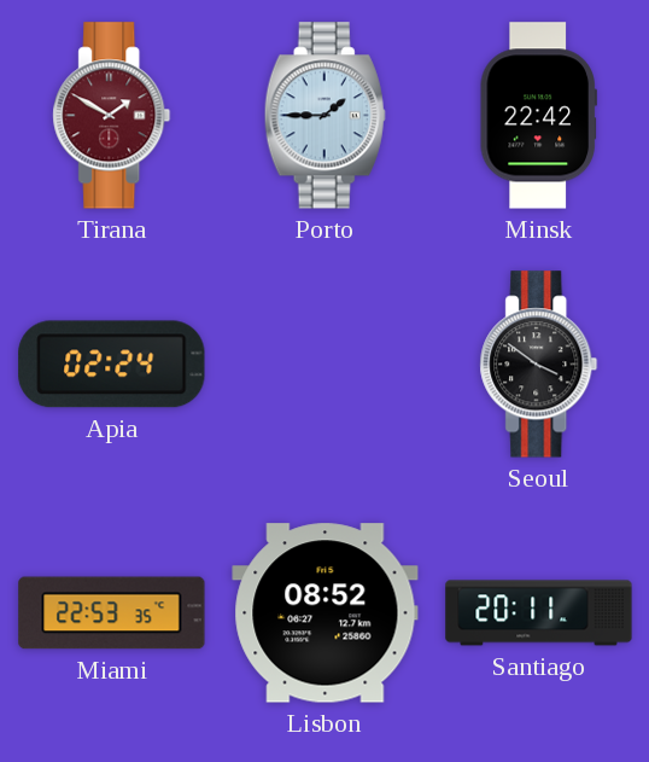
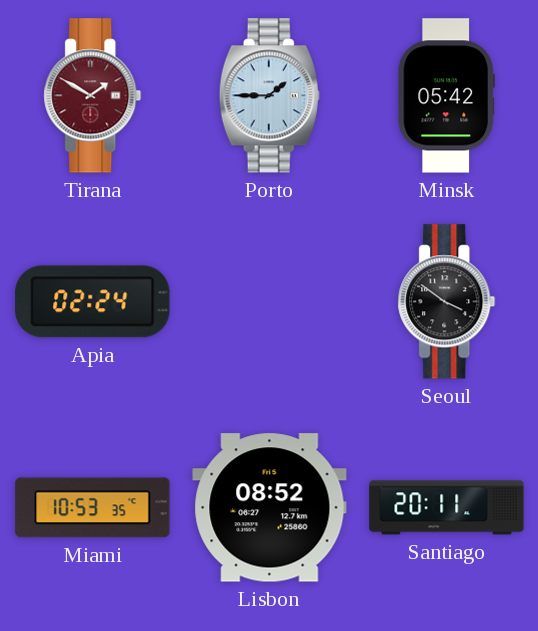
Minsk: 22:42 -> 05:42
Miami: 22:53 -> 10:53
